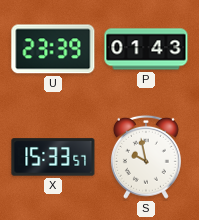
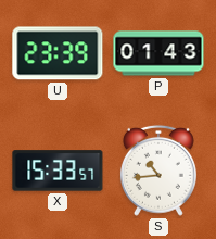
S: 9:58 -> 10:44
